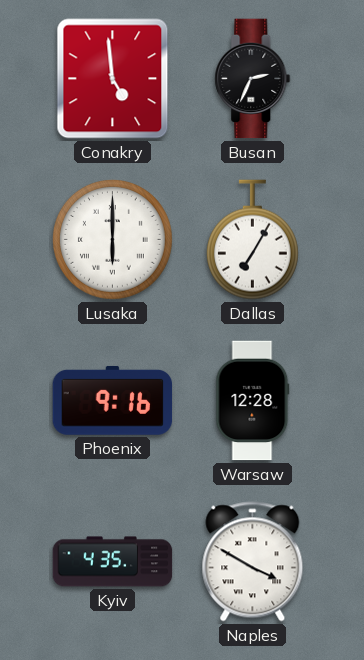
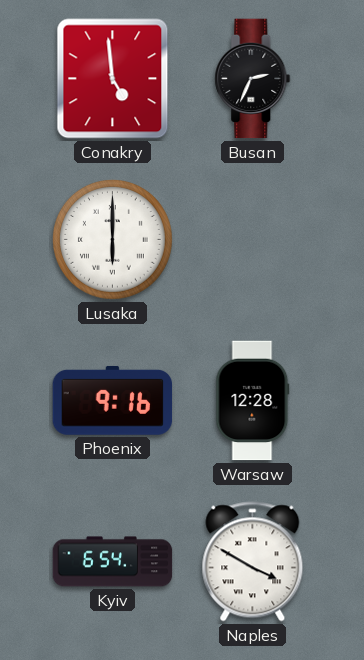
Dallas: 7:05 -> none
Kyiv: 4:35 -> 6:54
